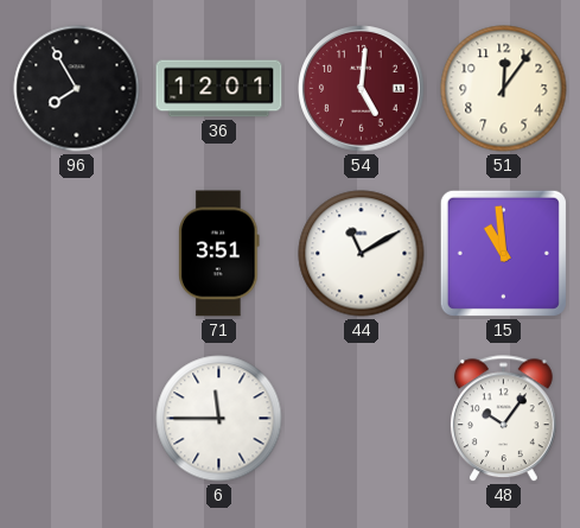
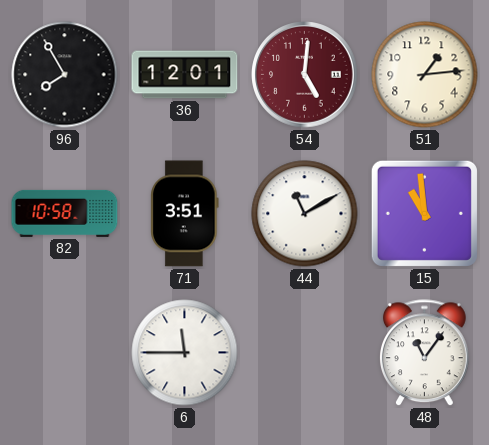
51: 12:06 -> 1:14
82: none -> 10:58
48: 10:06 -> 11:06
